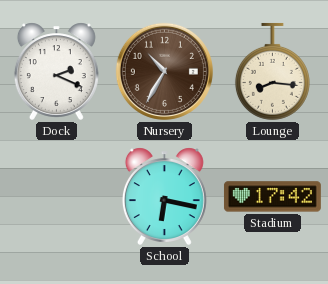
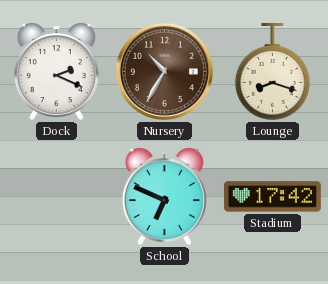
Lounge: 8:16 -> 8:18
School: 6:17 -> 6:49
